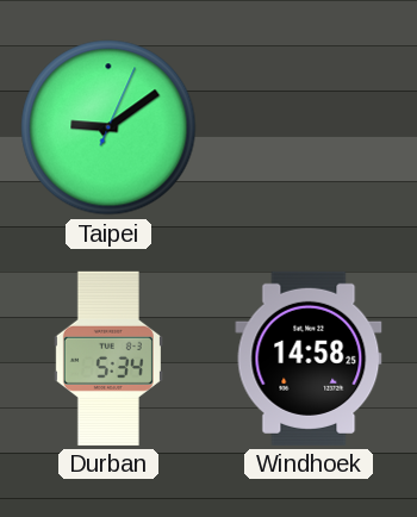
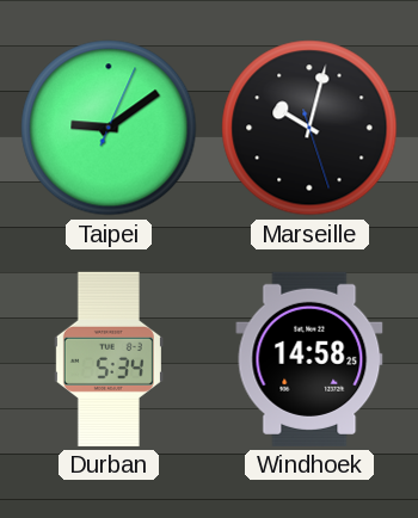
Marseille: none -> 10:02
